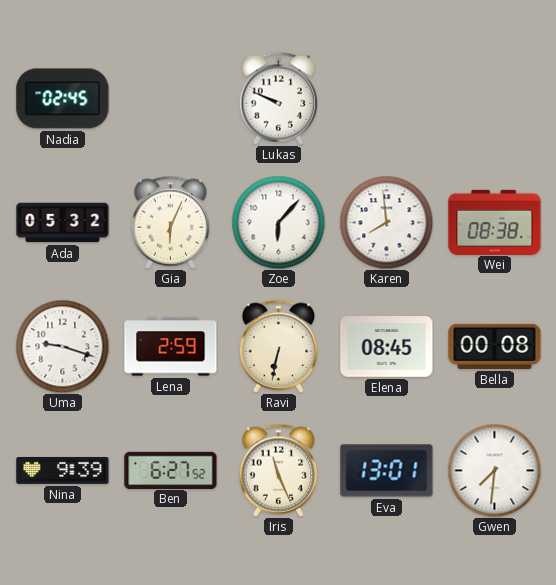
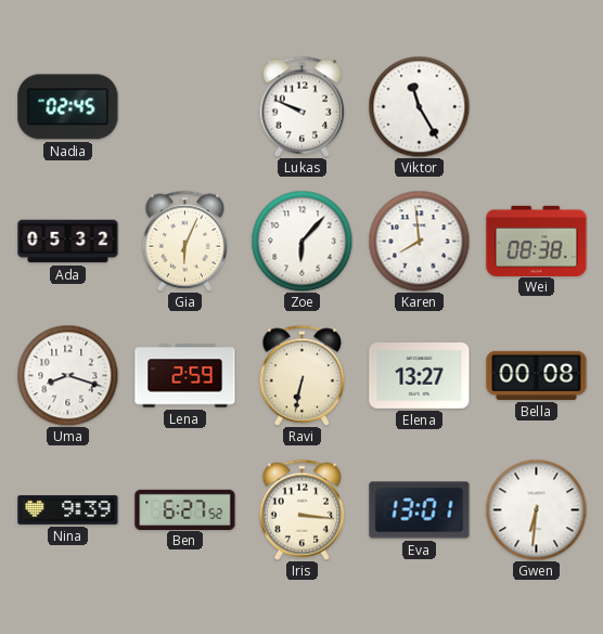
Viktor: none -> 11:25
Uma: 9:18 -> 8:18
Elena: 08:45 -> 13:27
Iris: 11:26 -> 3:16
Gwen: 7:31 -> 6:31
